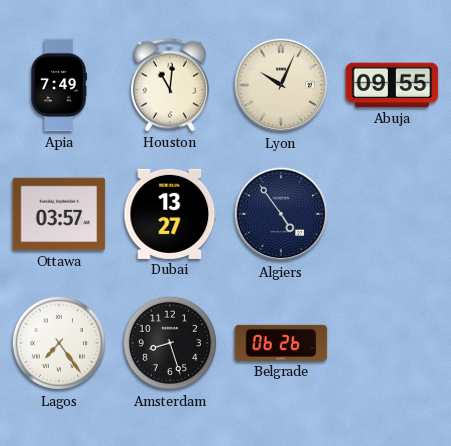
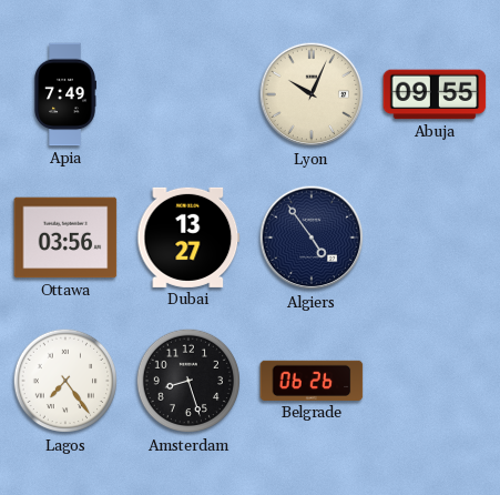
Houston: 11:01 -> none
Ottawa: 03:57 -> 03:56
